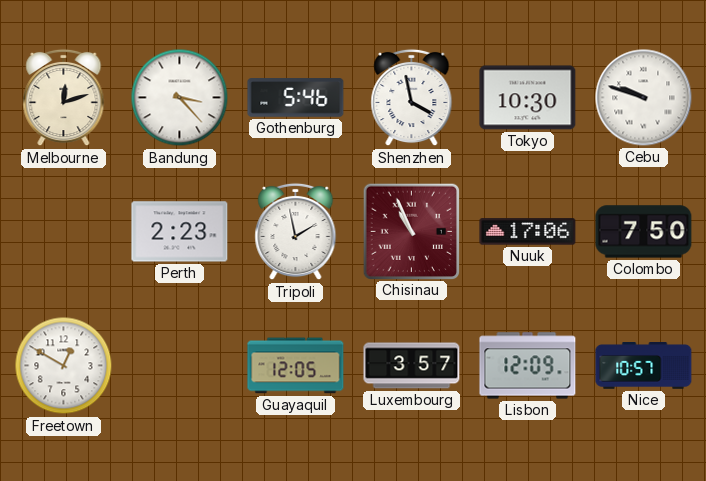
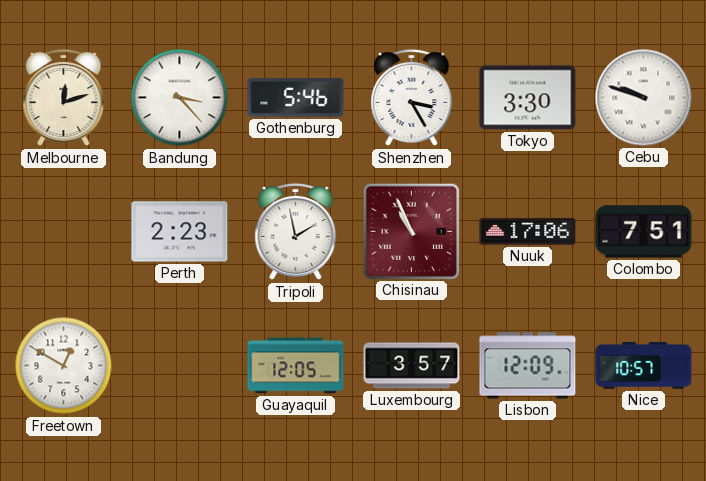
Shenzhen: 3:58 -> 3:25
Tokyo: 10:30 -> 3:30
Colombo: 7:50 -> 7:51
